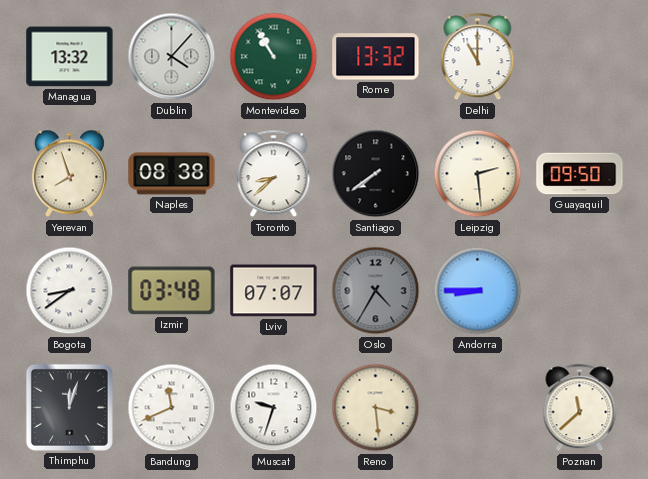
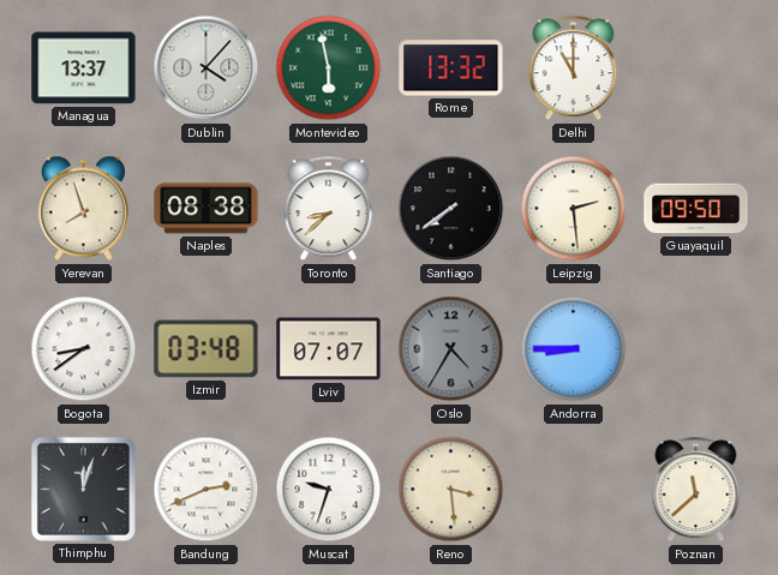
Managua: 13:32 -> 13:37
Montevideo: 10:55 -> 5:58
Bandung: 11:41 -> 2:41
